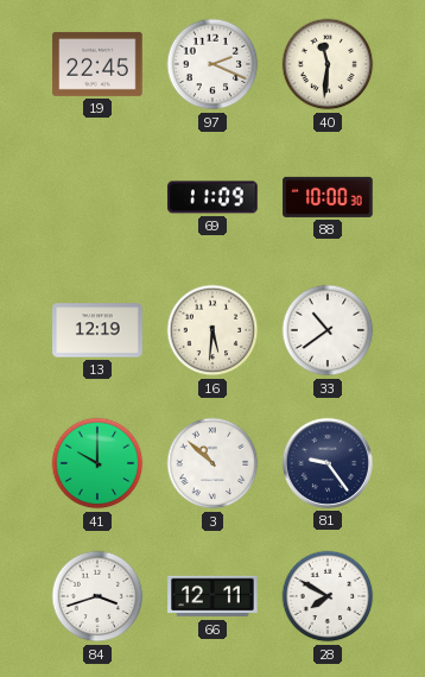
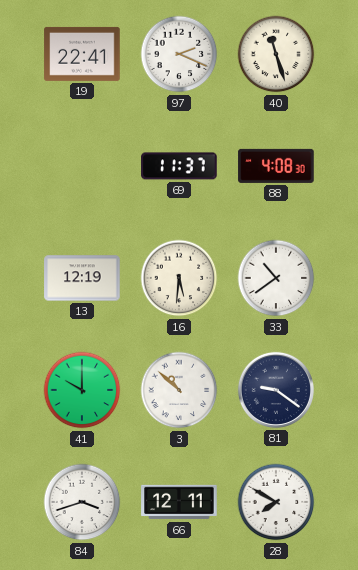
19: 22:45 -> 22:41
40: 11:31 -> 11:27
69: 11:09 -> 11:37
88: 10:00 -> 4:08
81: 9:24 -> 9:21
